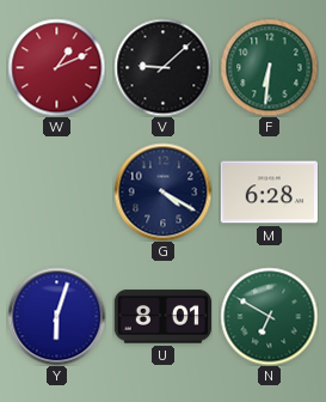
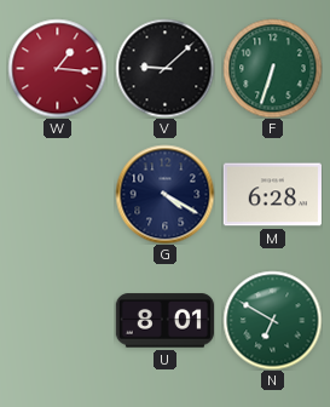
W: 1:11 -> 1:16
F: 6:31 -> 6:33
Y: 6:03 -> none
